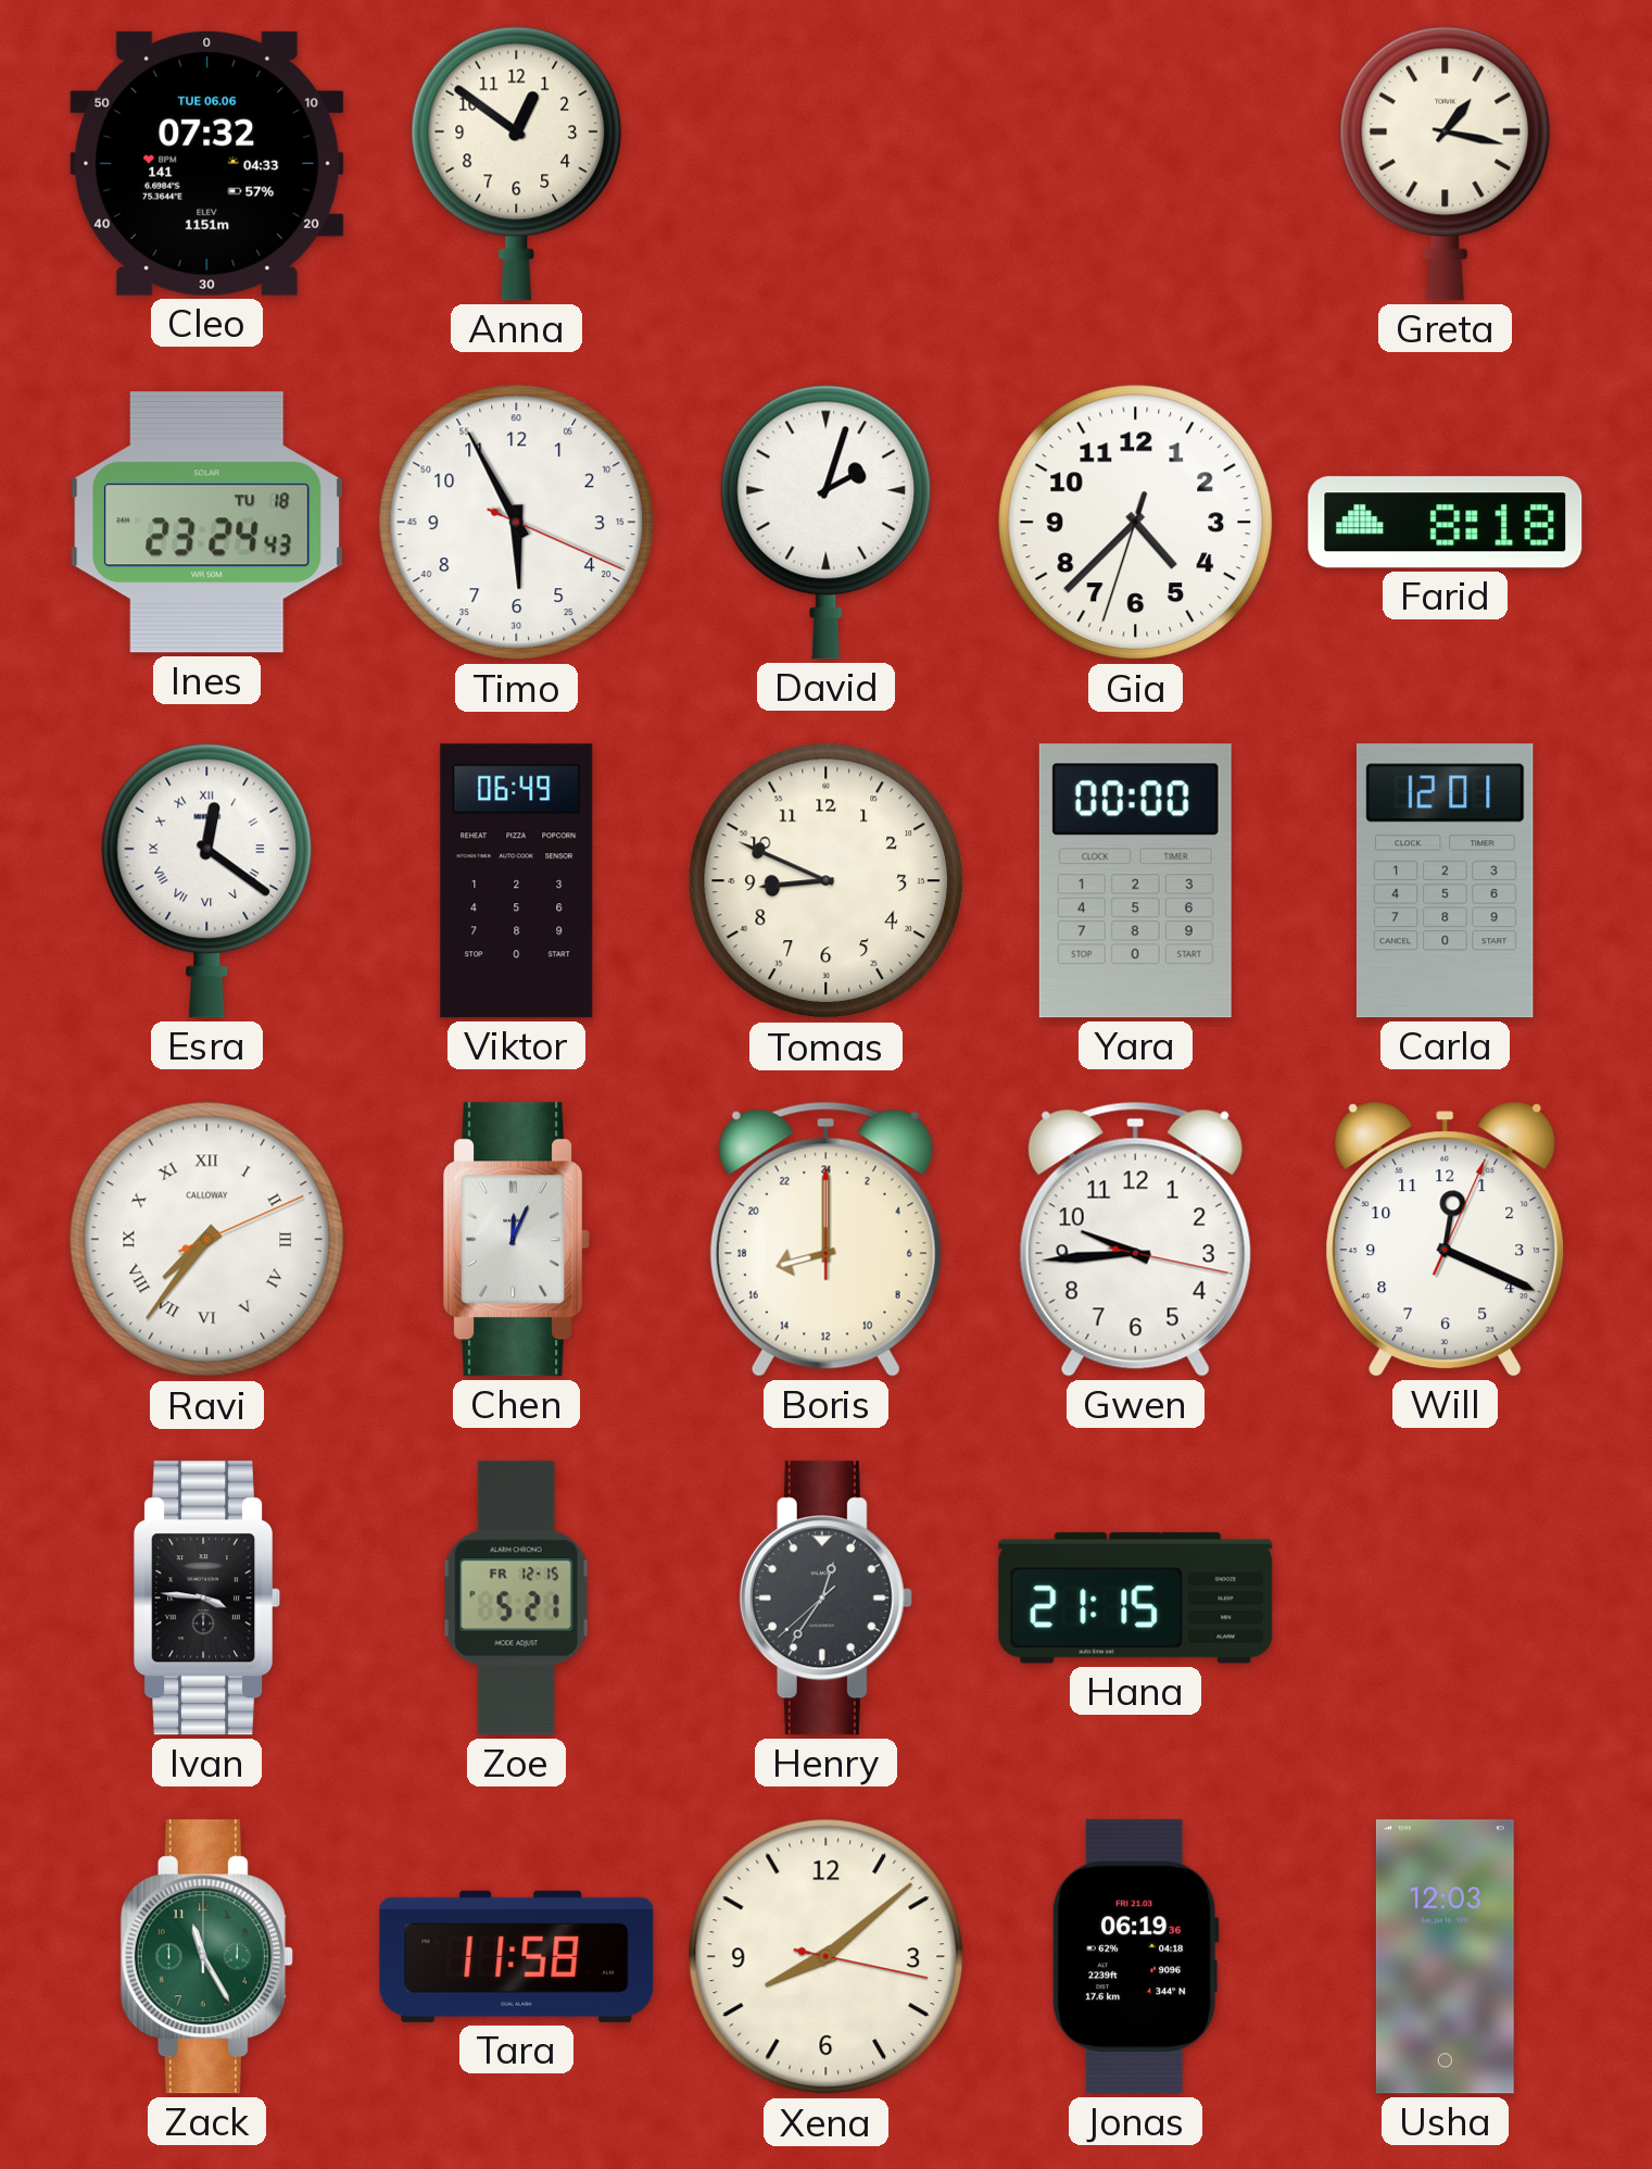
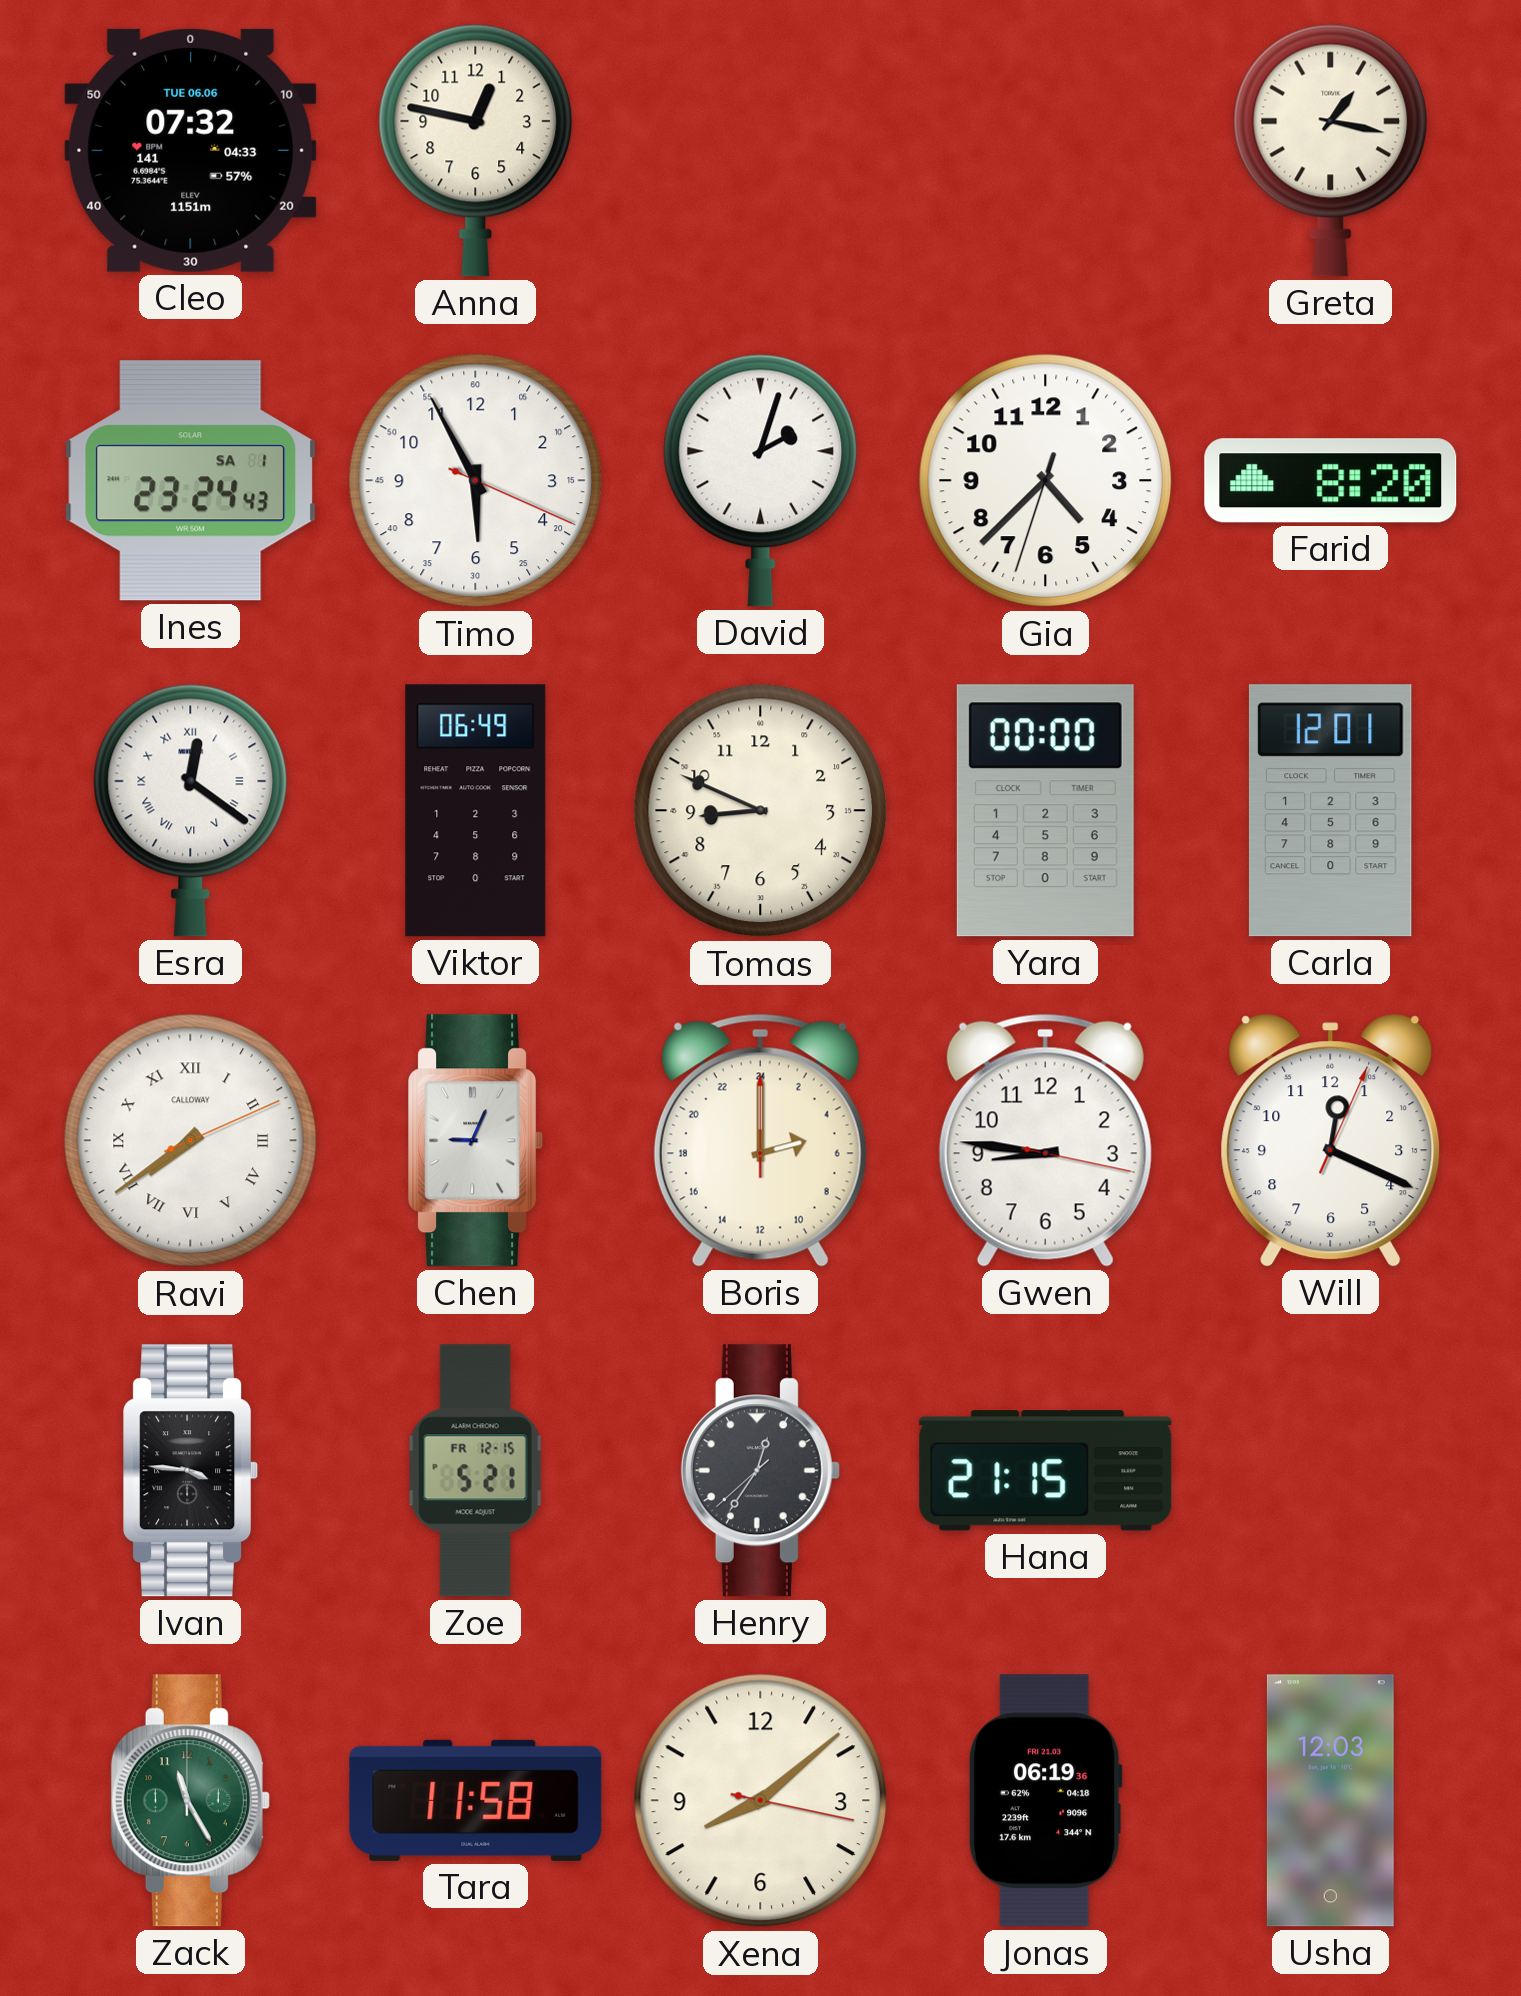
Anna: 12:51 -> 12:47
Ines date: TU 18 -> SA 1
Farid: 8:18 -> 8:20
Ravi: 7:36 -> 7:39
Chen: 12:04 -> 9:04
Boris: 17:00 -> 5:00
Gwen: 9:44 -> 8:46
